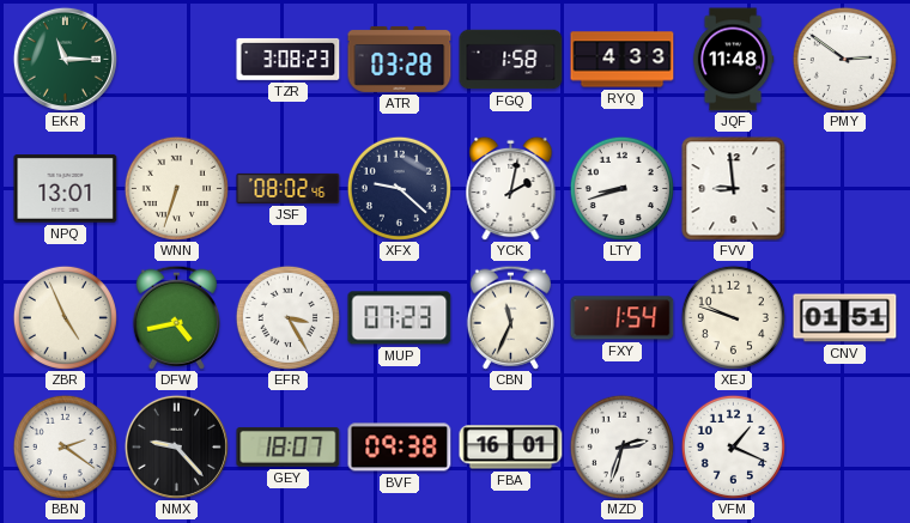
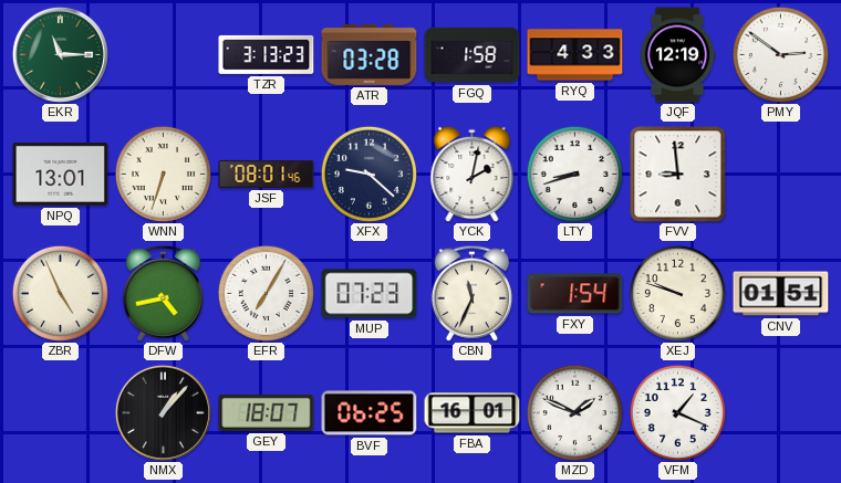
TZR: 3:08 -> 3:13
JQF: 11:48 -> 12:19
JSF: 08:02 -> 08:01
EFR: 3:25 -> 7:05
BBN: 2:21 -> none
NMX: 9:23 -> 1:07
BVF: 09:38 -> 06:25
MZD: 2:33 -> 1:49
